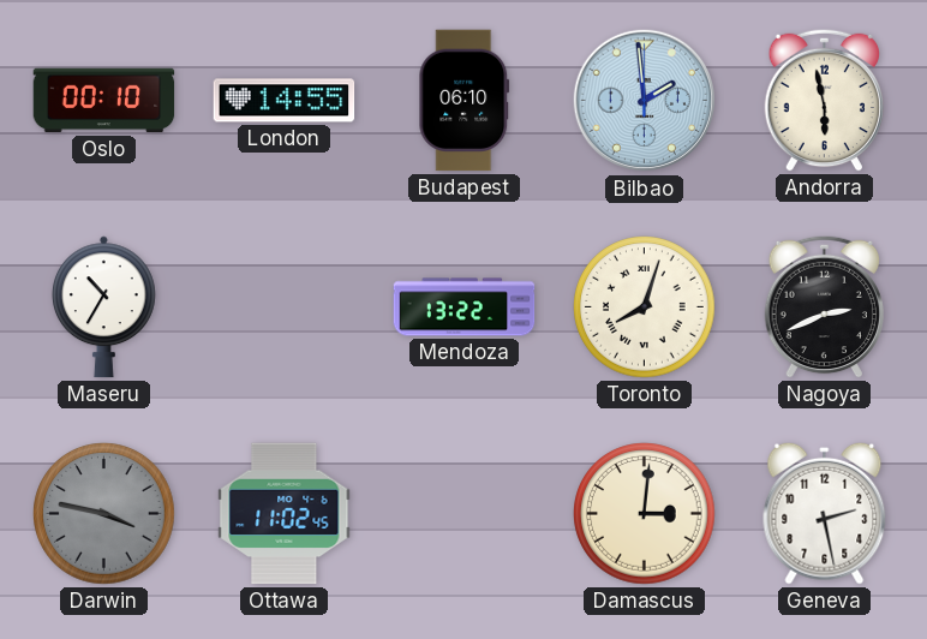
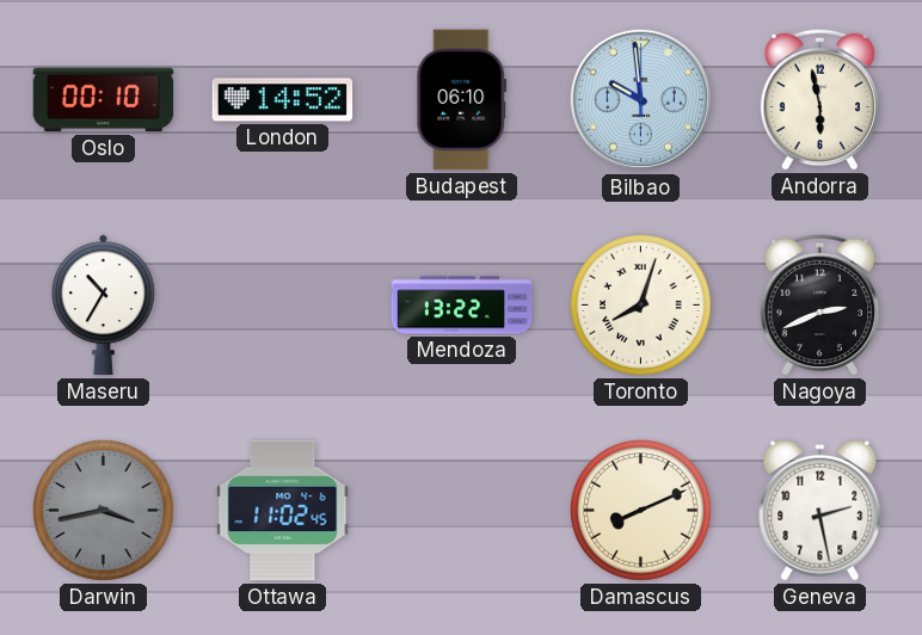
London: 14:55 -> 14:52
Bilbao: 1:59 -> 9:59
Darwin: 3:47 -> 3:43
Damascus: 3:01 -> 8:11
